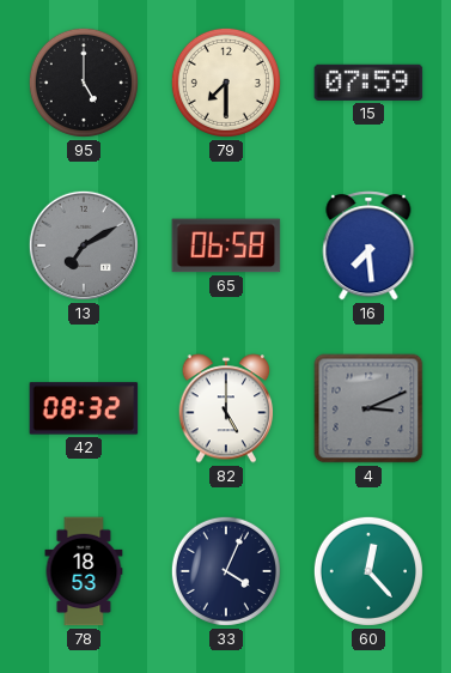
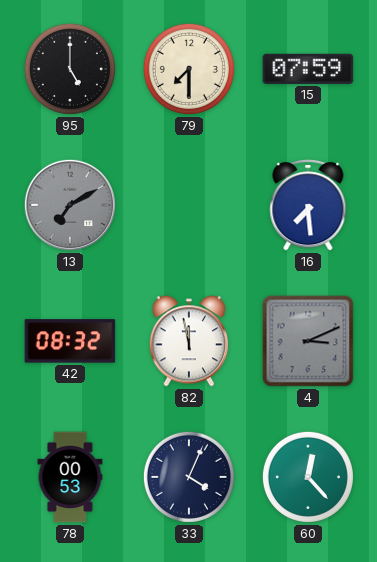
65: 06:58 -> none
82: 5:00 -> 11:58
78: 18:53 -> 00:53
